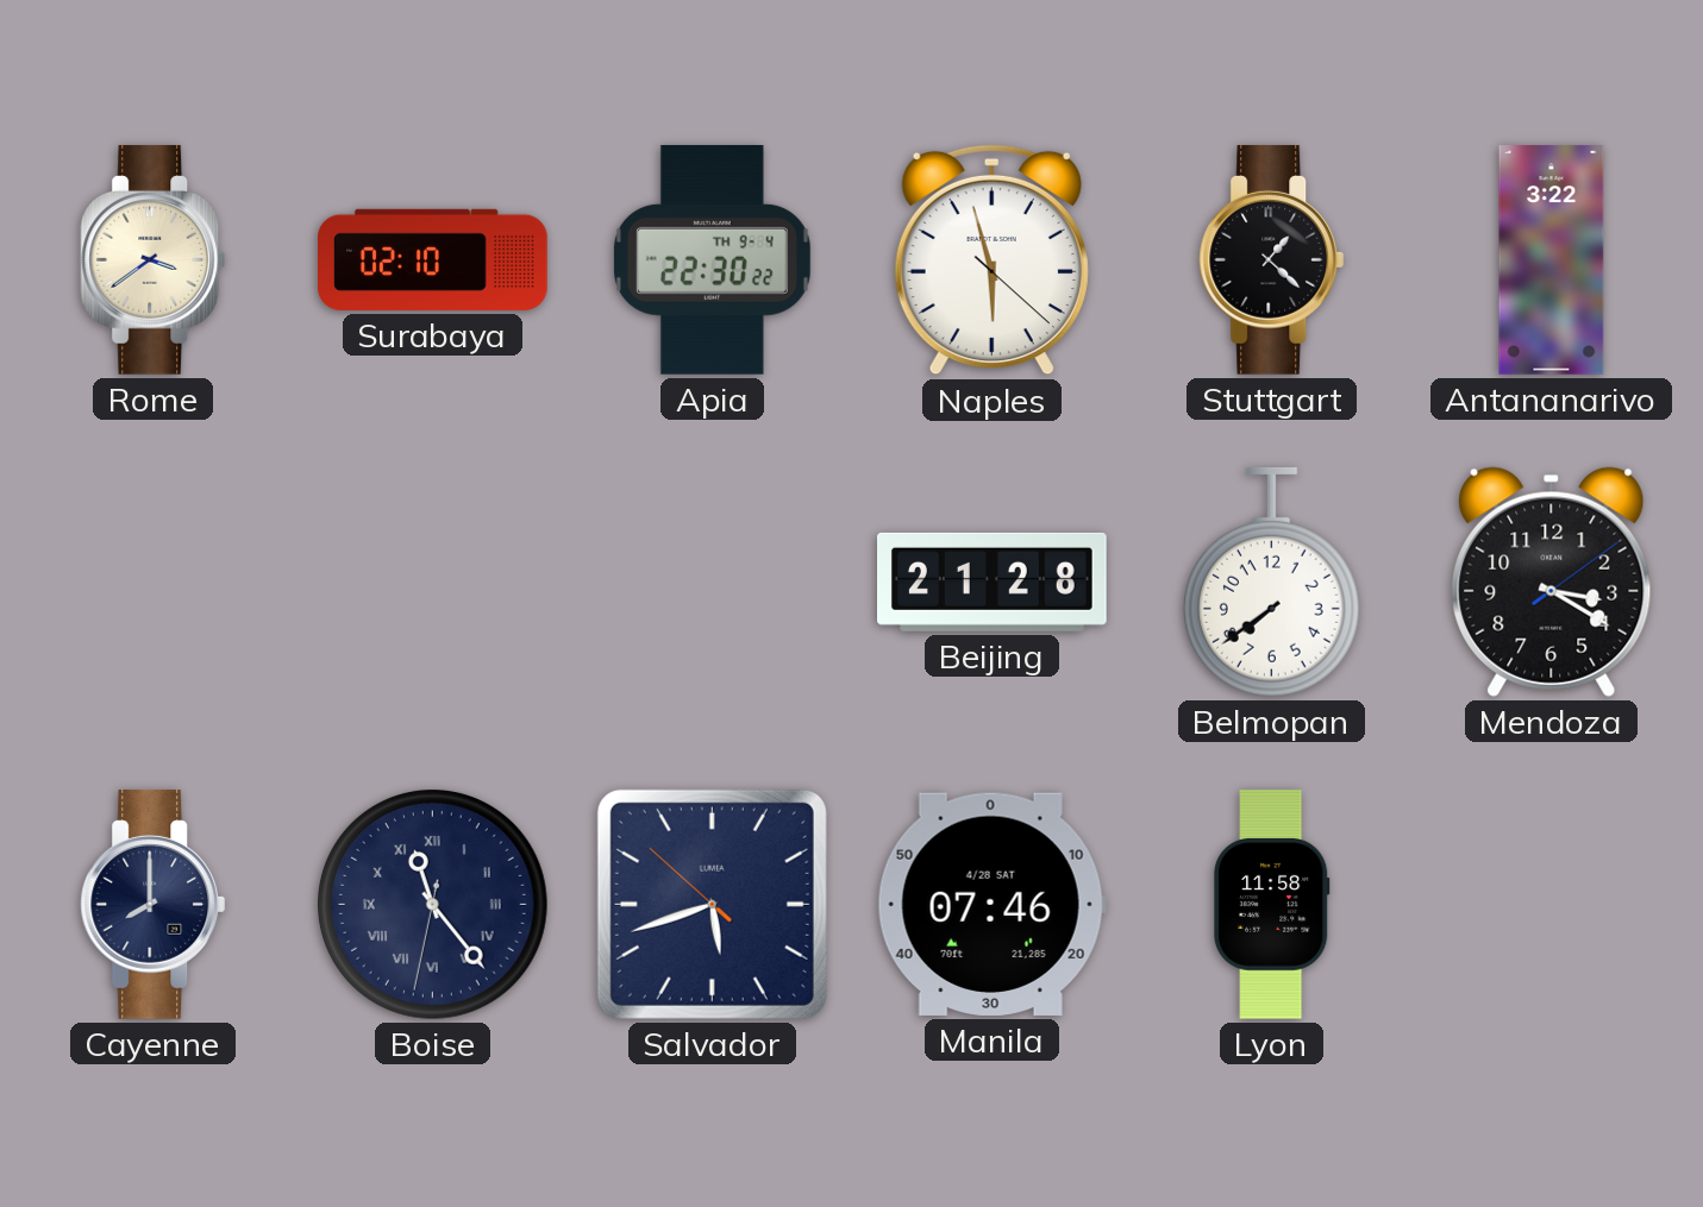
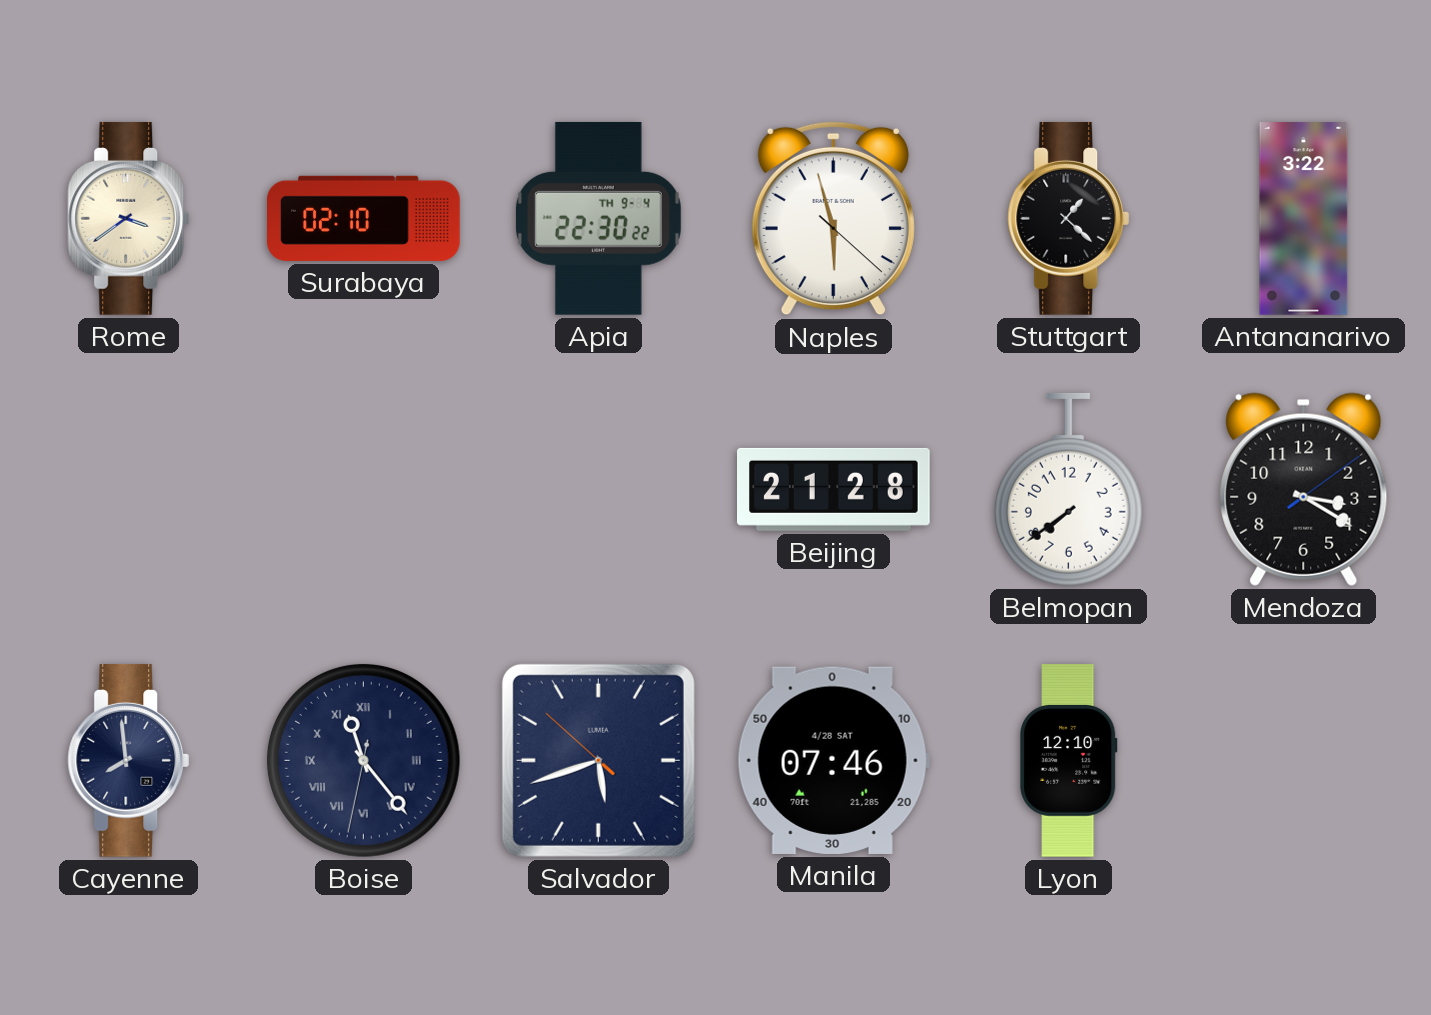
Cayenne: 8:00 -> 7:59
Lyon: 11:58 -> 12:10
